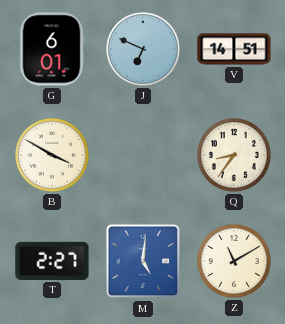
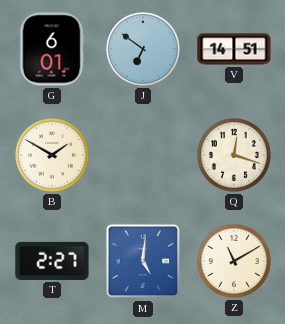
J: 6:49 -> 6:51
B: 3:50 -> 1:50
Q: 8:36 -> 12:18
